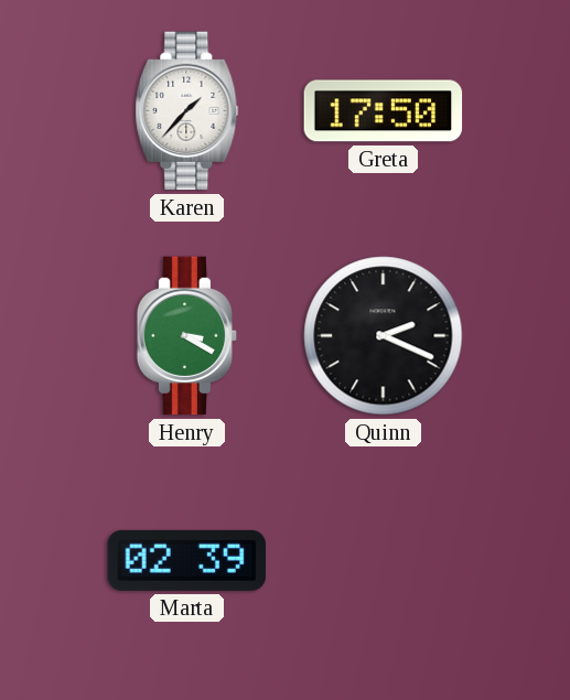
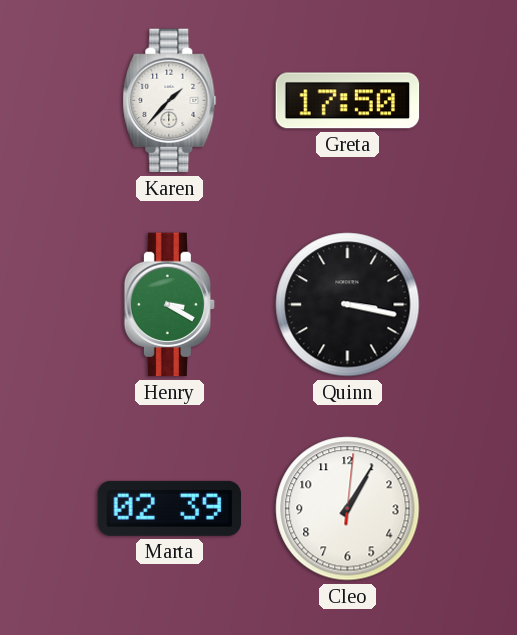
Quinn: 2:19 -> 3:17
Cleo: none -> 1:05
